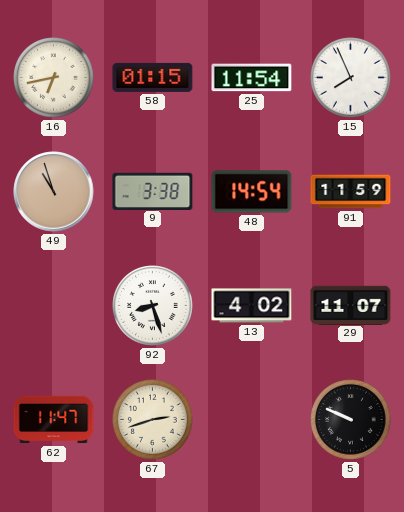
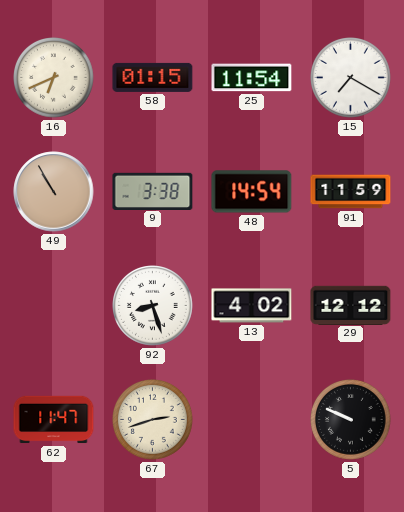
16: 6:43 -> 6:41
15: 7:56 -> 7:20
49: 10:57 -> 10:55
29: 11:07 -> 12:12
